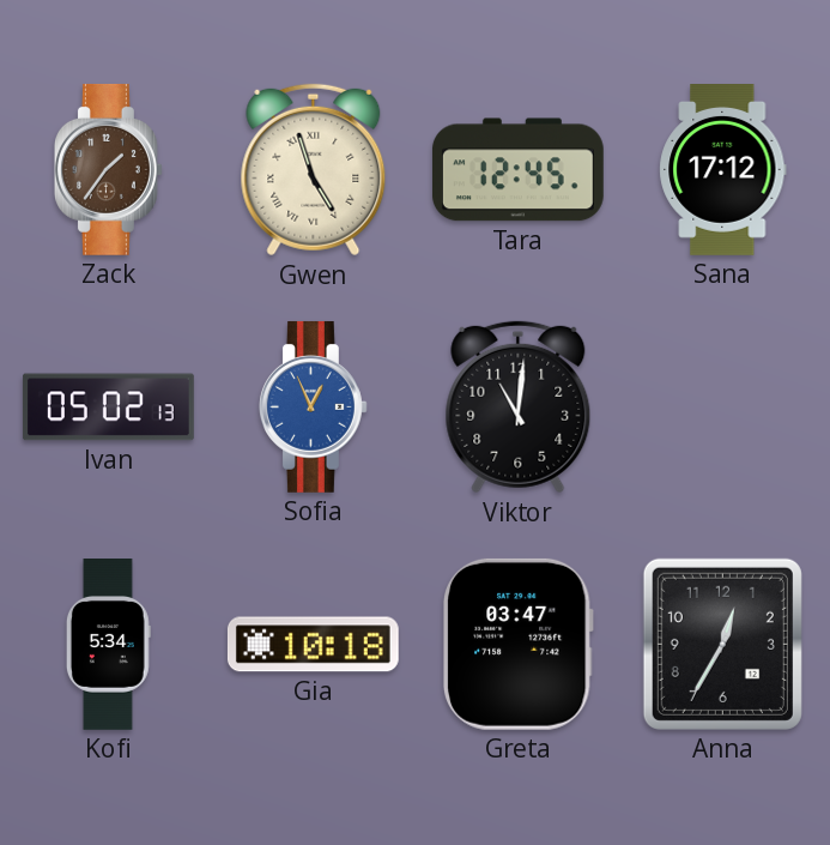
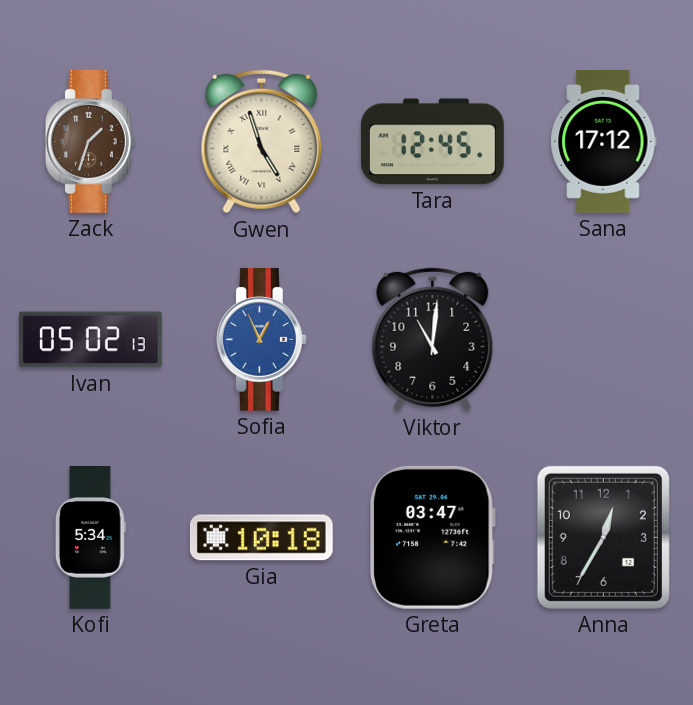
Zack: 1:36 -> 1:33
